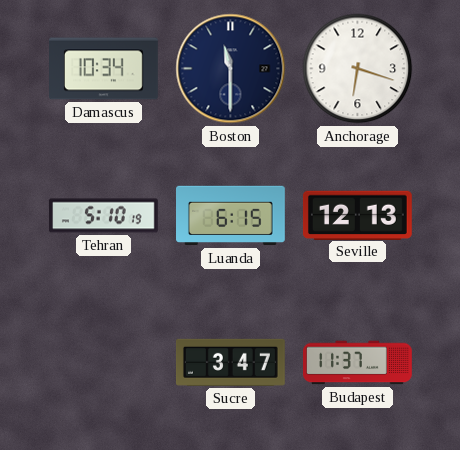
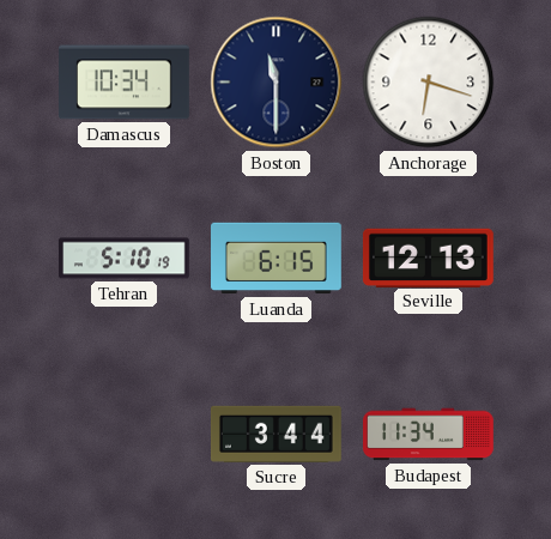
Sucre: 3:47 -> 3:44
Budapest: 11:37 -> 11:34
